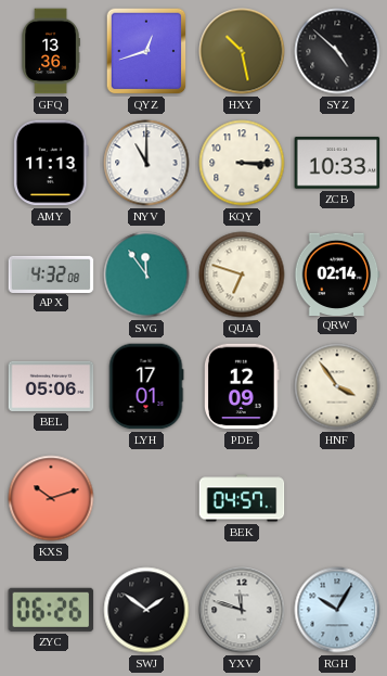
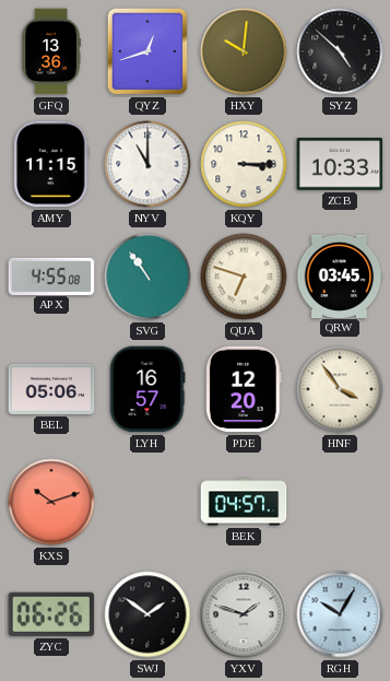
HXY: 10:28 -> 10:01
AMY: 11:13 -> 11:15
APX: 4:32 -> 4:55
SVG: 11:54 -> 10:54
QRW: 02:14 -> 03:45
LYH: 17:01 -> 16:57
PDE: 12:09 -> 12:20
YXV: 11:48 -> 1:48
